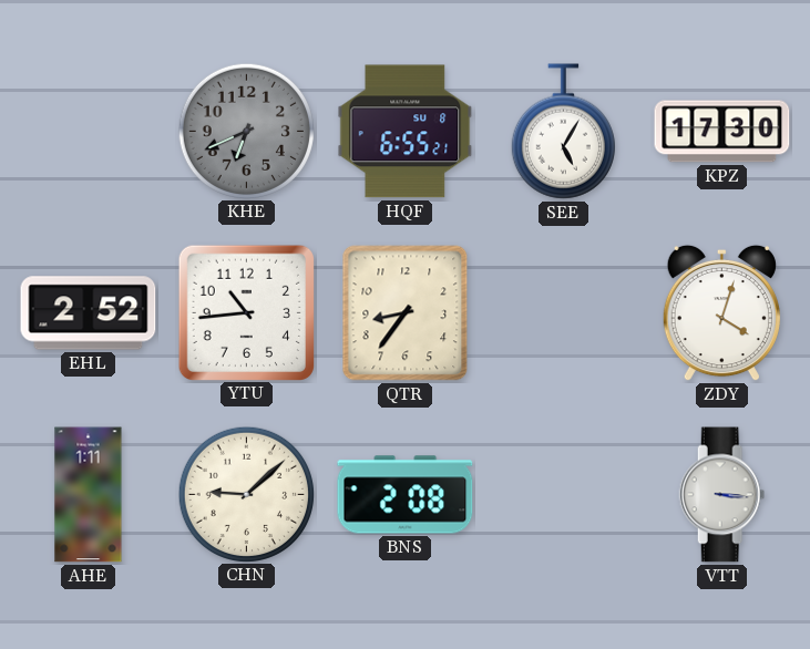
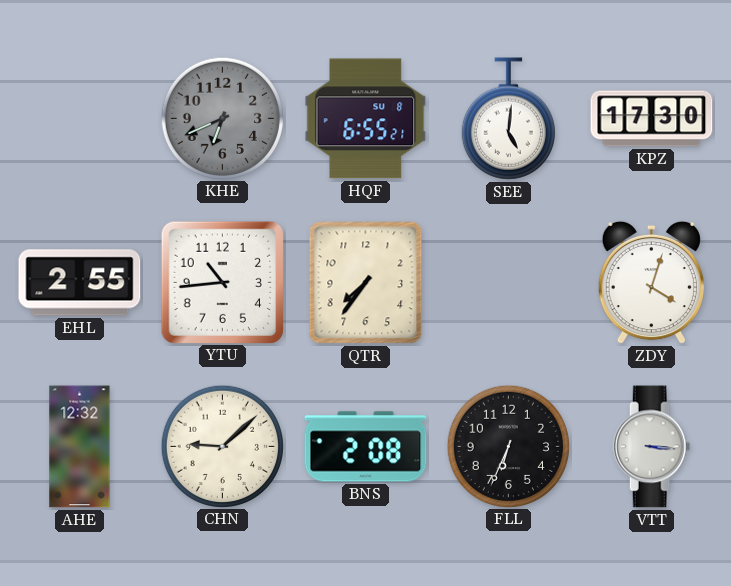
SEE: 5:05 -> 5:01
EHL: 2:52 -> 2:55
QTR: 8:36 -> 7:36
AHE: 1:11 -> 12:32
FLL: none -> 6:34
